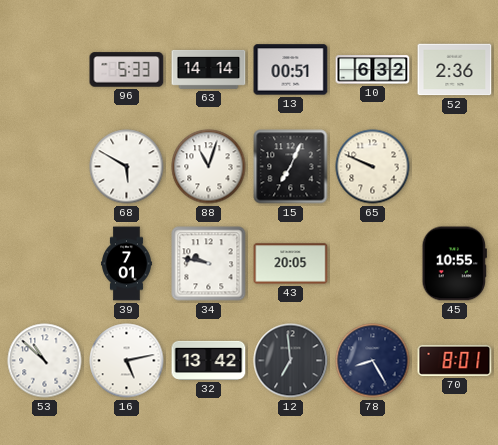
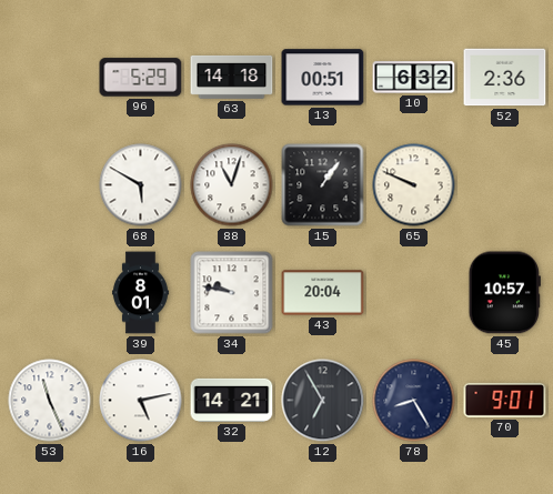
96: 5:33 -> 5:29
63: 14:14 -> 14:18
15: 7:04 -> 1:06
39: 7:01 -> 8:01
43: 20:05 -> 20:04
45: 10:55 -> 10:57
53: 10:52 -> 11:26
32: 13:42 -> 14:21
12: 6:59 -> 6:55
70: 8:01 -> 9:01
